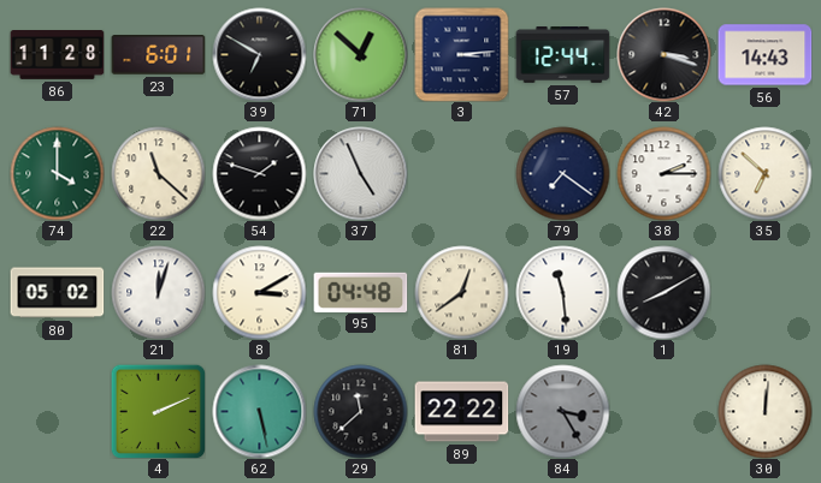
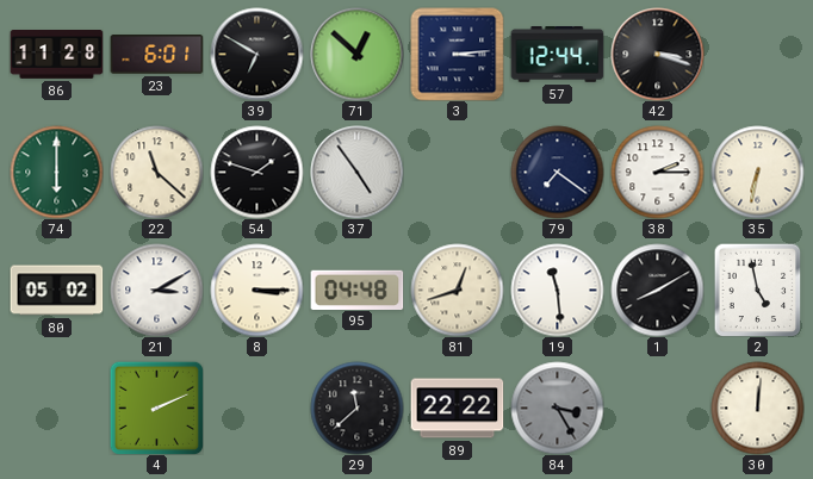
56: 14:43 -> none
74: 4:00 -> 6:00
37: 4:56 -> 4:54
35: 6:52 -> 6:32
21: 12:03 -> 3:10
8: 3:10 -> 3:15
81: 12:39 -> 12:42
2: none -> 4:58
62: 5:28 -> none
